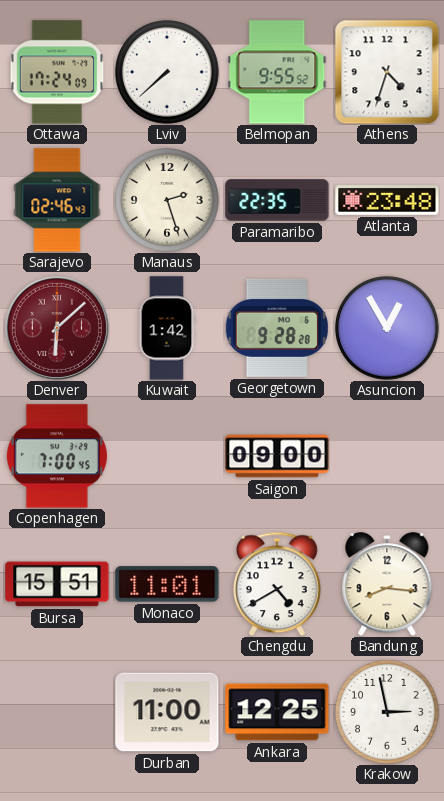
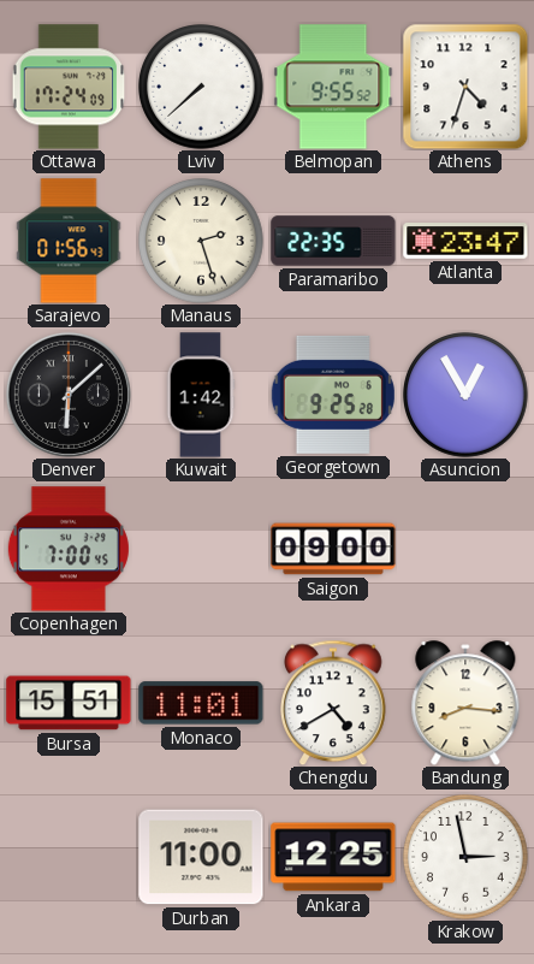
Sarajevo: 02:46 -> 01:56
Atlanta: 23:48 -> 23:47
Denver dial: burgundy -> black
Georgetown: 9:28 -> 9:25
